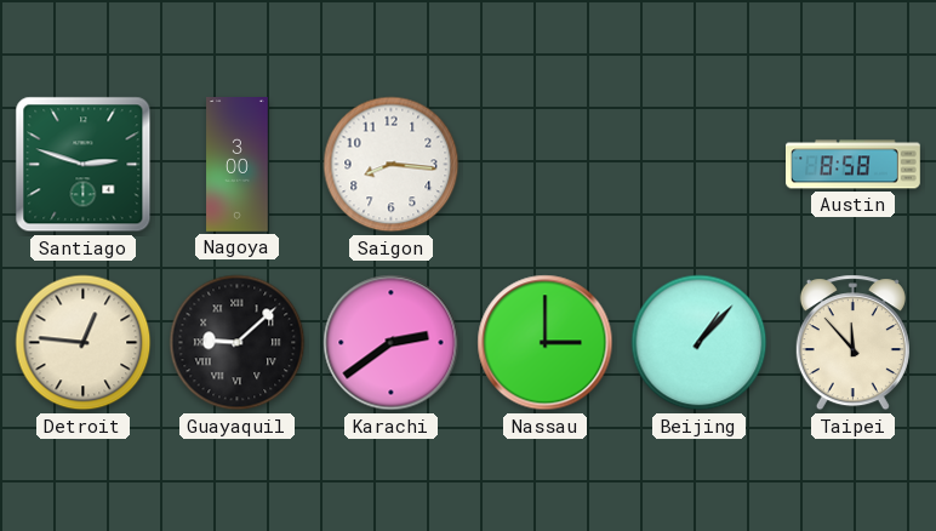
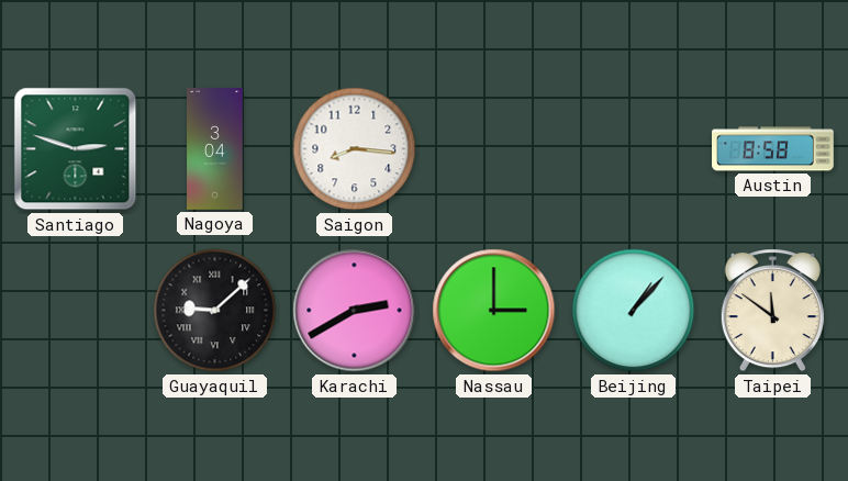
Nagoya: 3:00 -> 3:04
Detroit: 12:46 -> none
Karachi: 2:39 -> 2:40
Taipei: 11:53 -> 11:51
